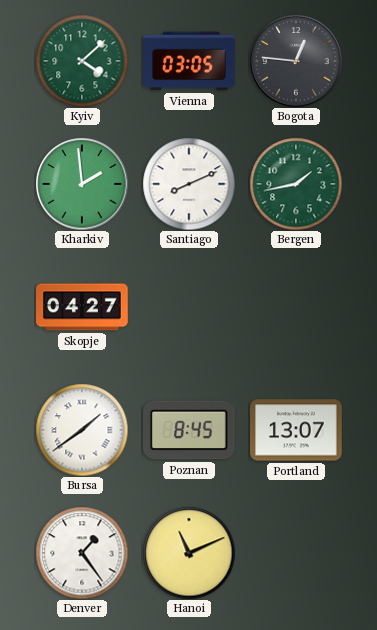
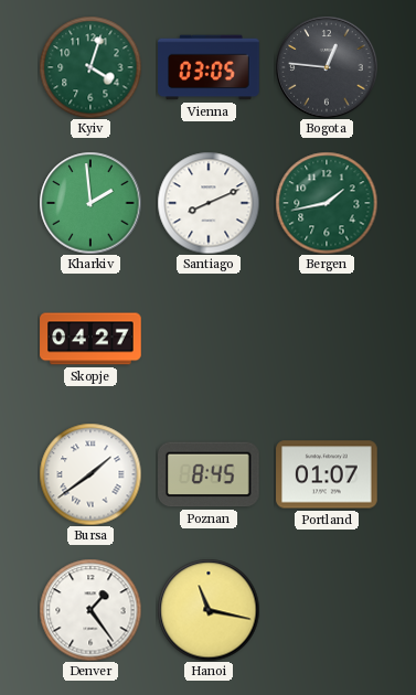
Kyiv: 4:08 -> 4:03
Portland: 13:07 -> 01:07
Hanoi: 11:11 -> 11:17
